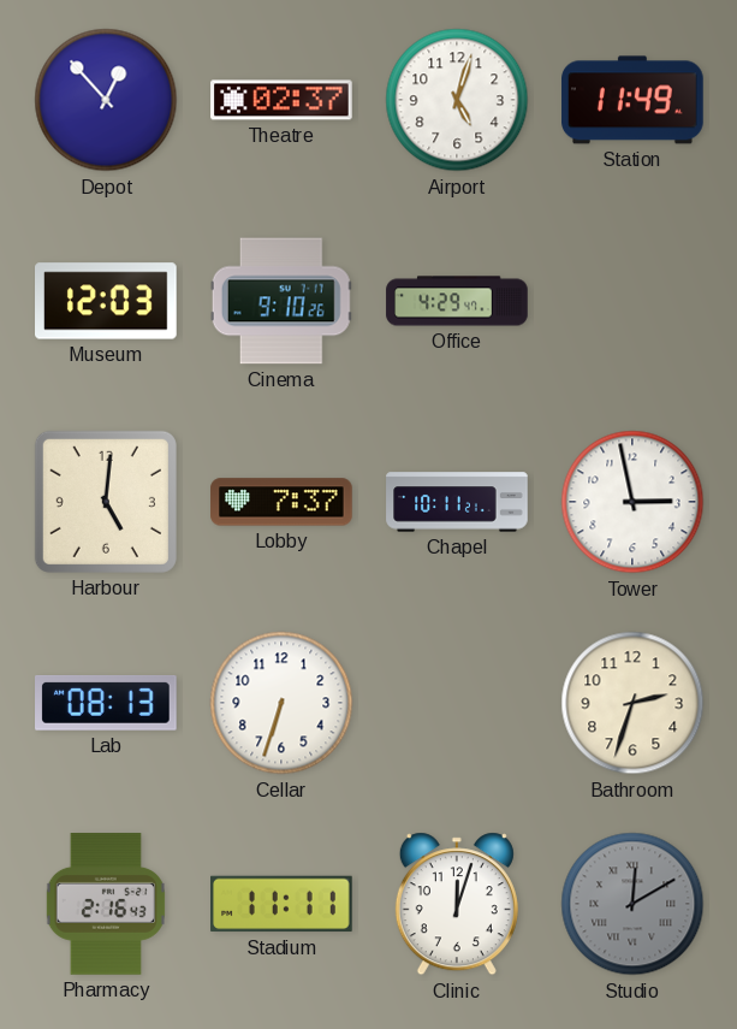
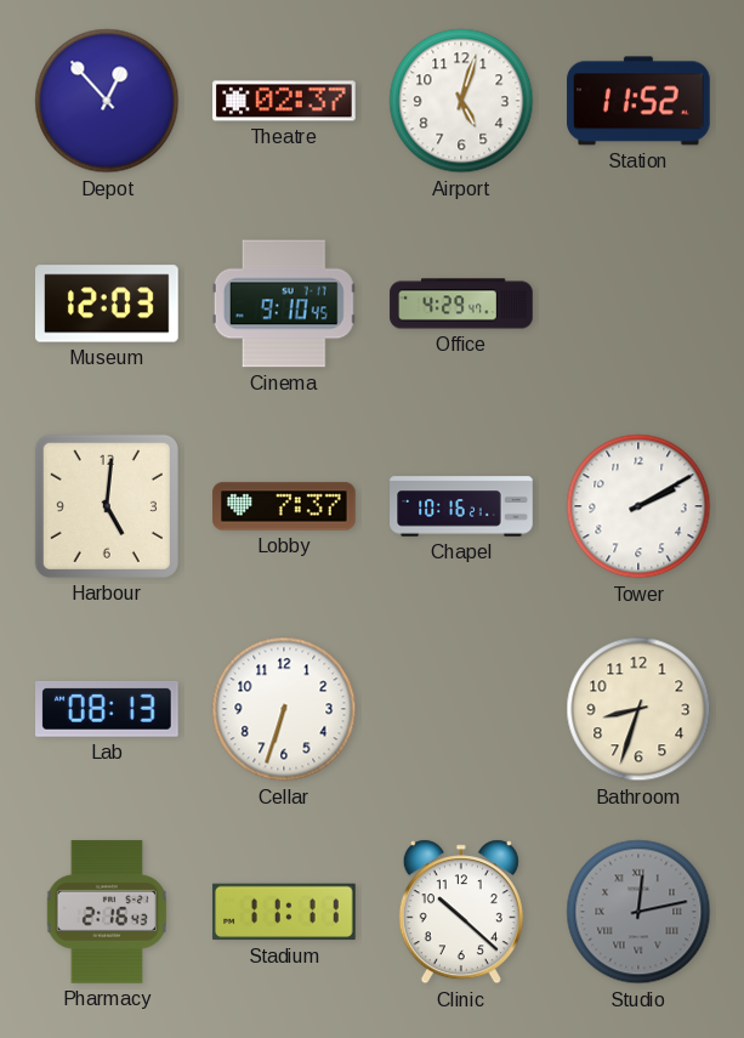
Station: 11:49 -> 11:52
Cinema: 9:10:26 -> 9:10:45
Chapel: 10:11 -> 10:16
Tower: 2:58 -> 2:10
Bathroom: 2:33 -> 8:33
Clinic: 12:03 -> 10:22
Studio: 12:10 -> 12:13
